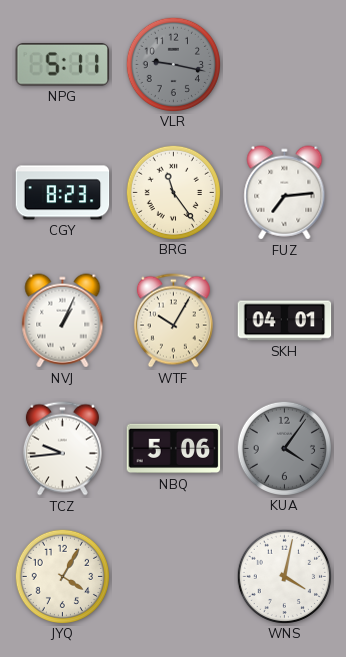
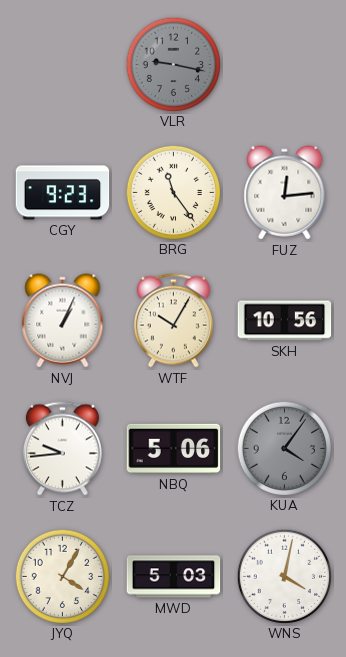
NPG: 5:11 -> none
CGY: 8:23 -> 9:23
FUZ: 7:14 -> 12:14
SKH: 04:01 -> 10:56
MWD: none -> 5:03
